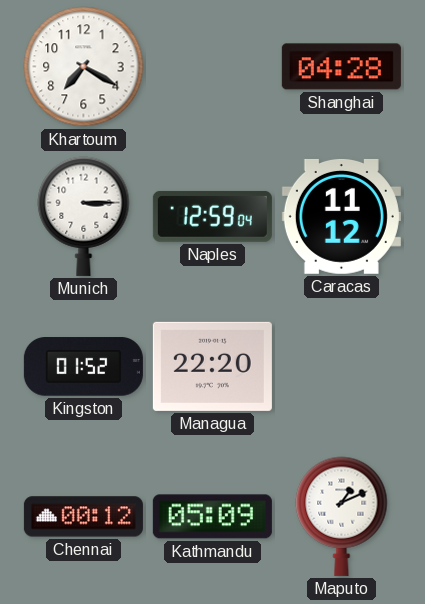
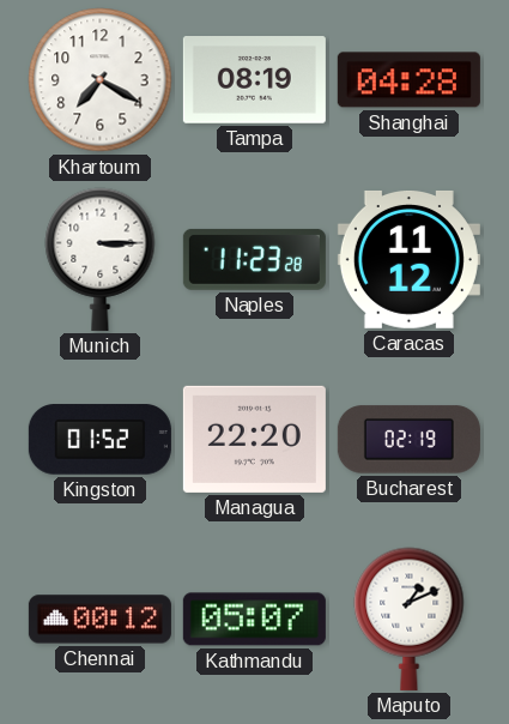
Tampa: none -> 08:19
Naples: 12:59 -> 11:23
Bucharest: none -> 02:19
Kathmandu: 05:09 -> 05:07
